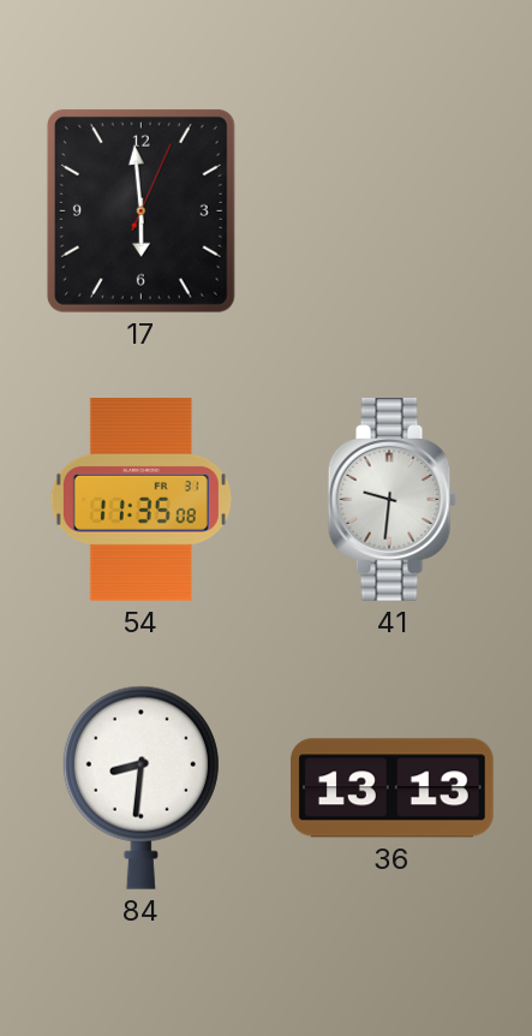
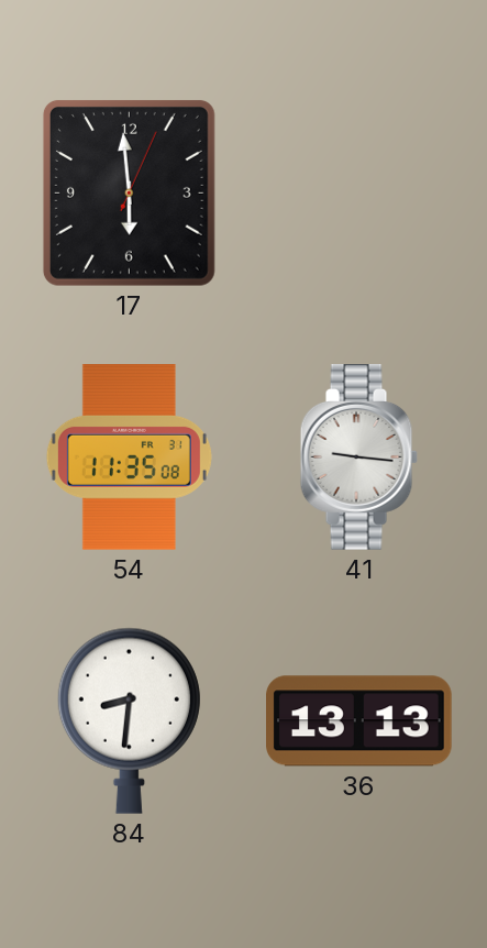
41: 9:31 -> 9:16
